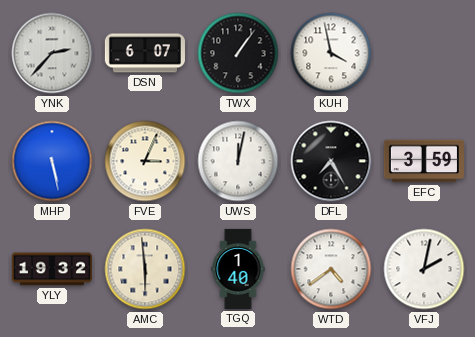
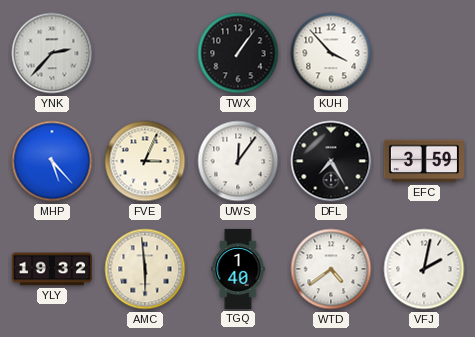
DSN: 6:07 -> none
KUH: 3:58 -> 3:53
MHP: 5:28 -> 5:23
UWS: 12:02 -> 12:06
